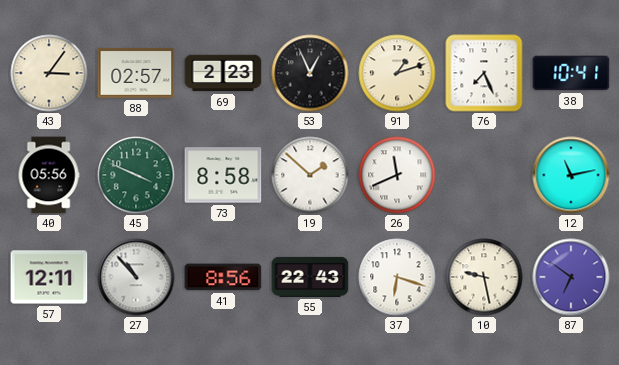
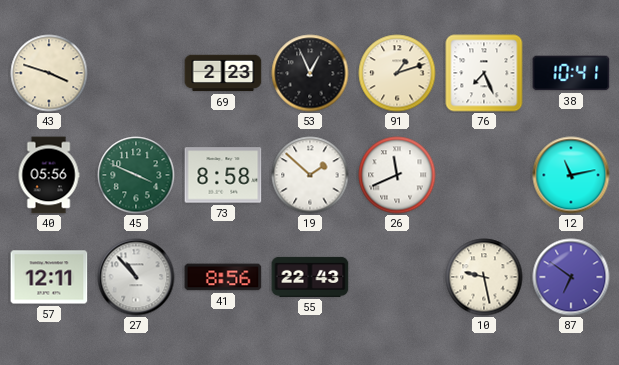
43: 3:06 -> 3:48
88: 02:57 -> none
37: 6:18 -> none
